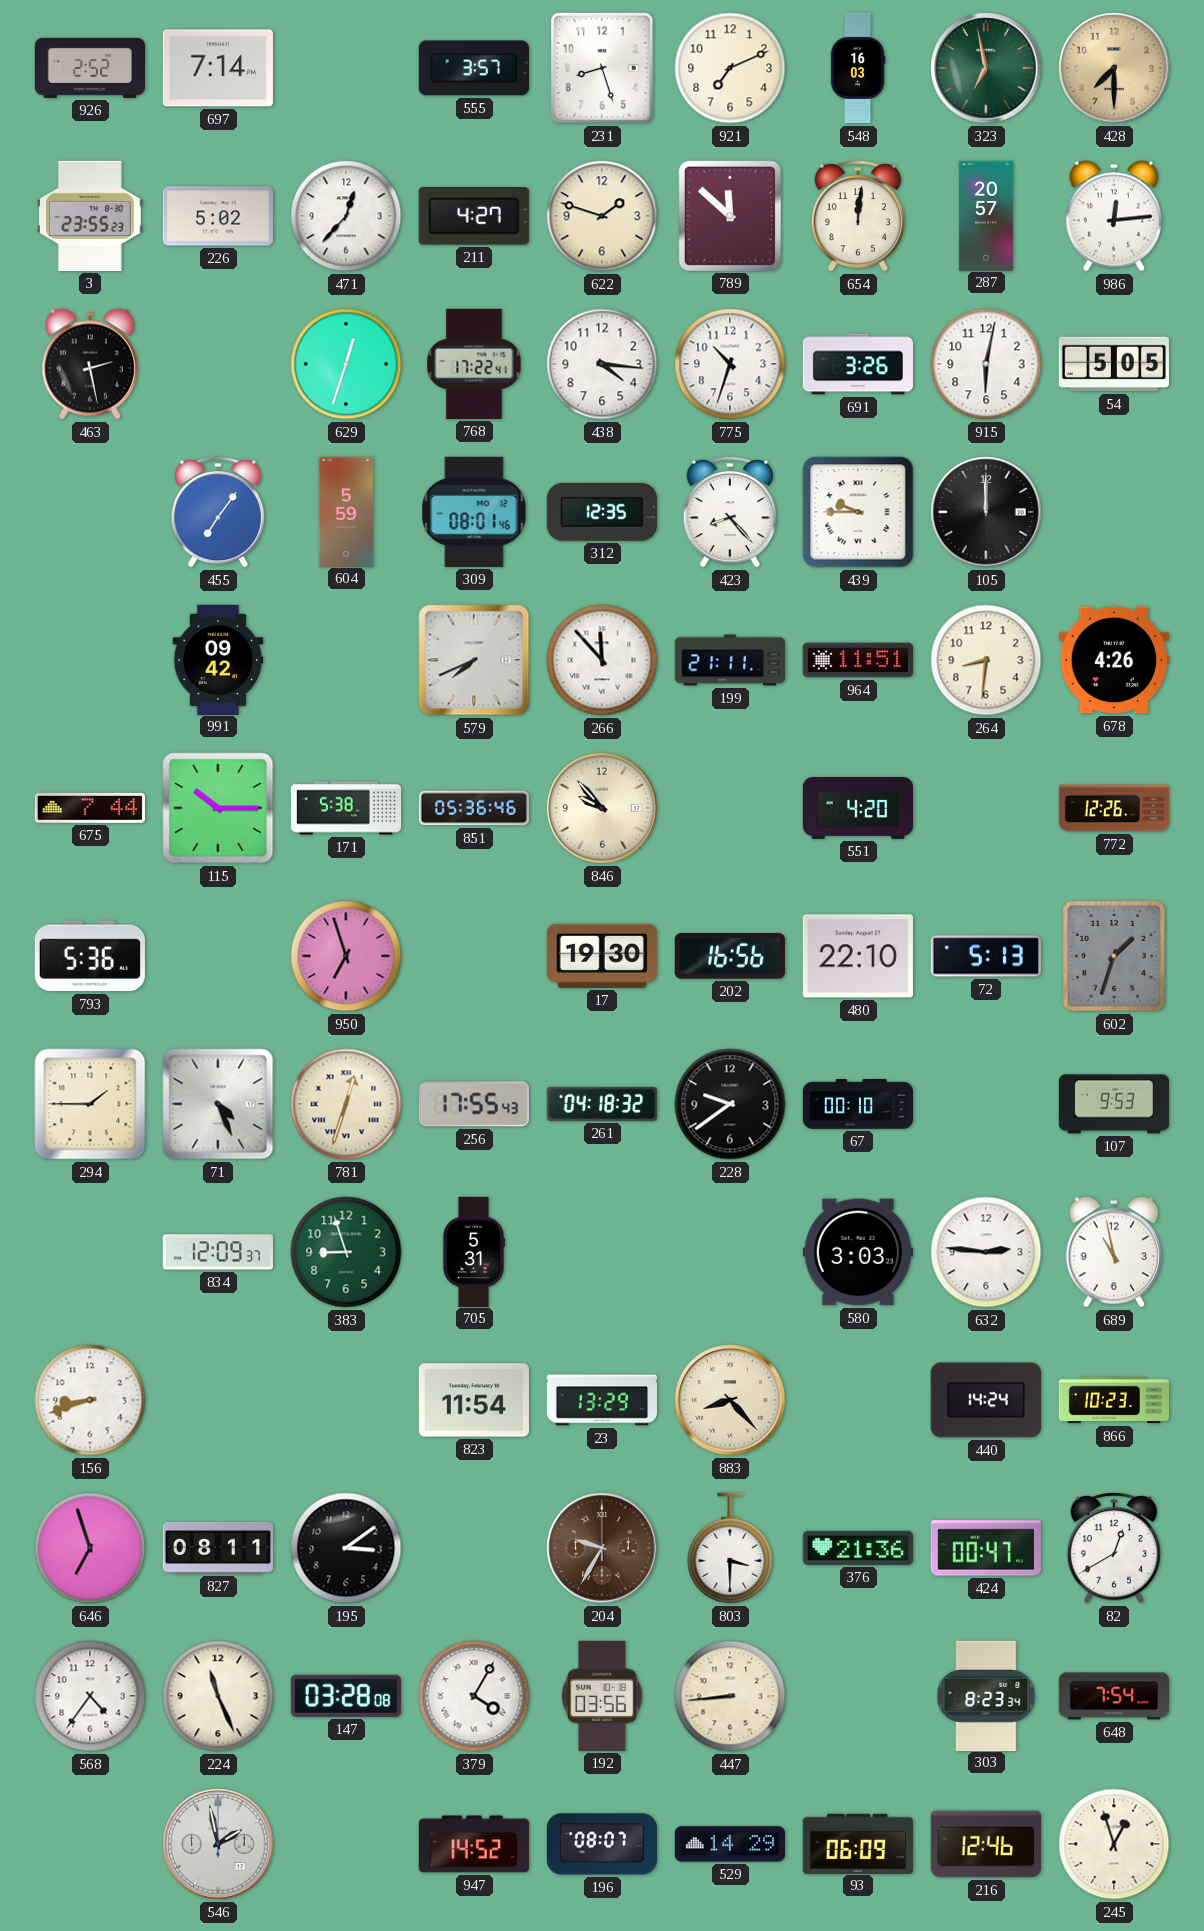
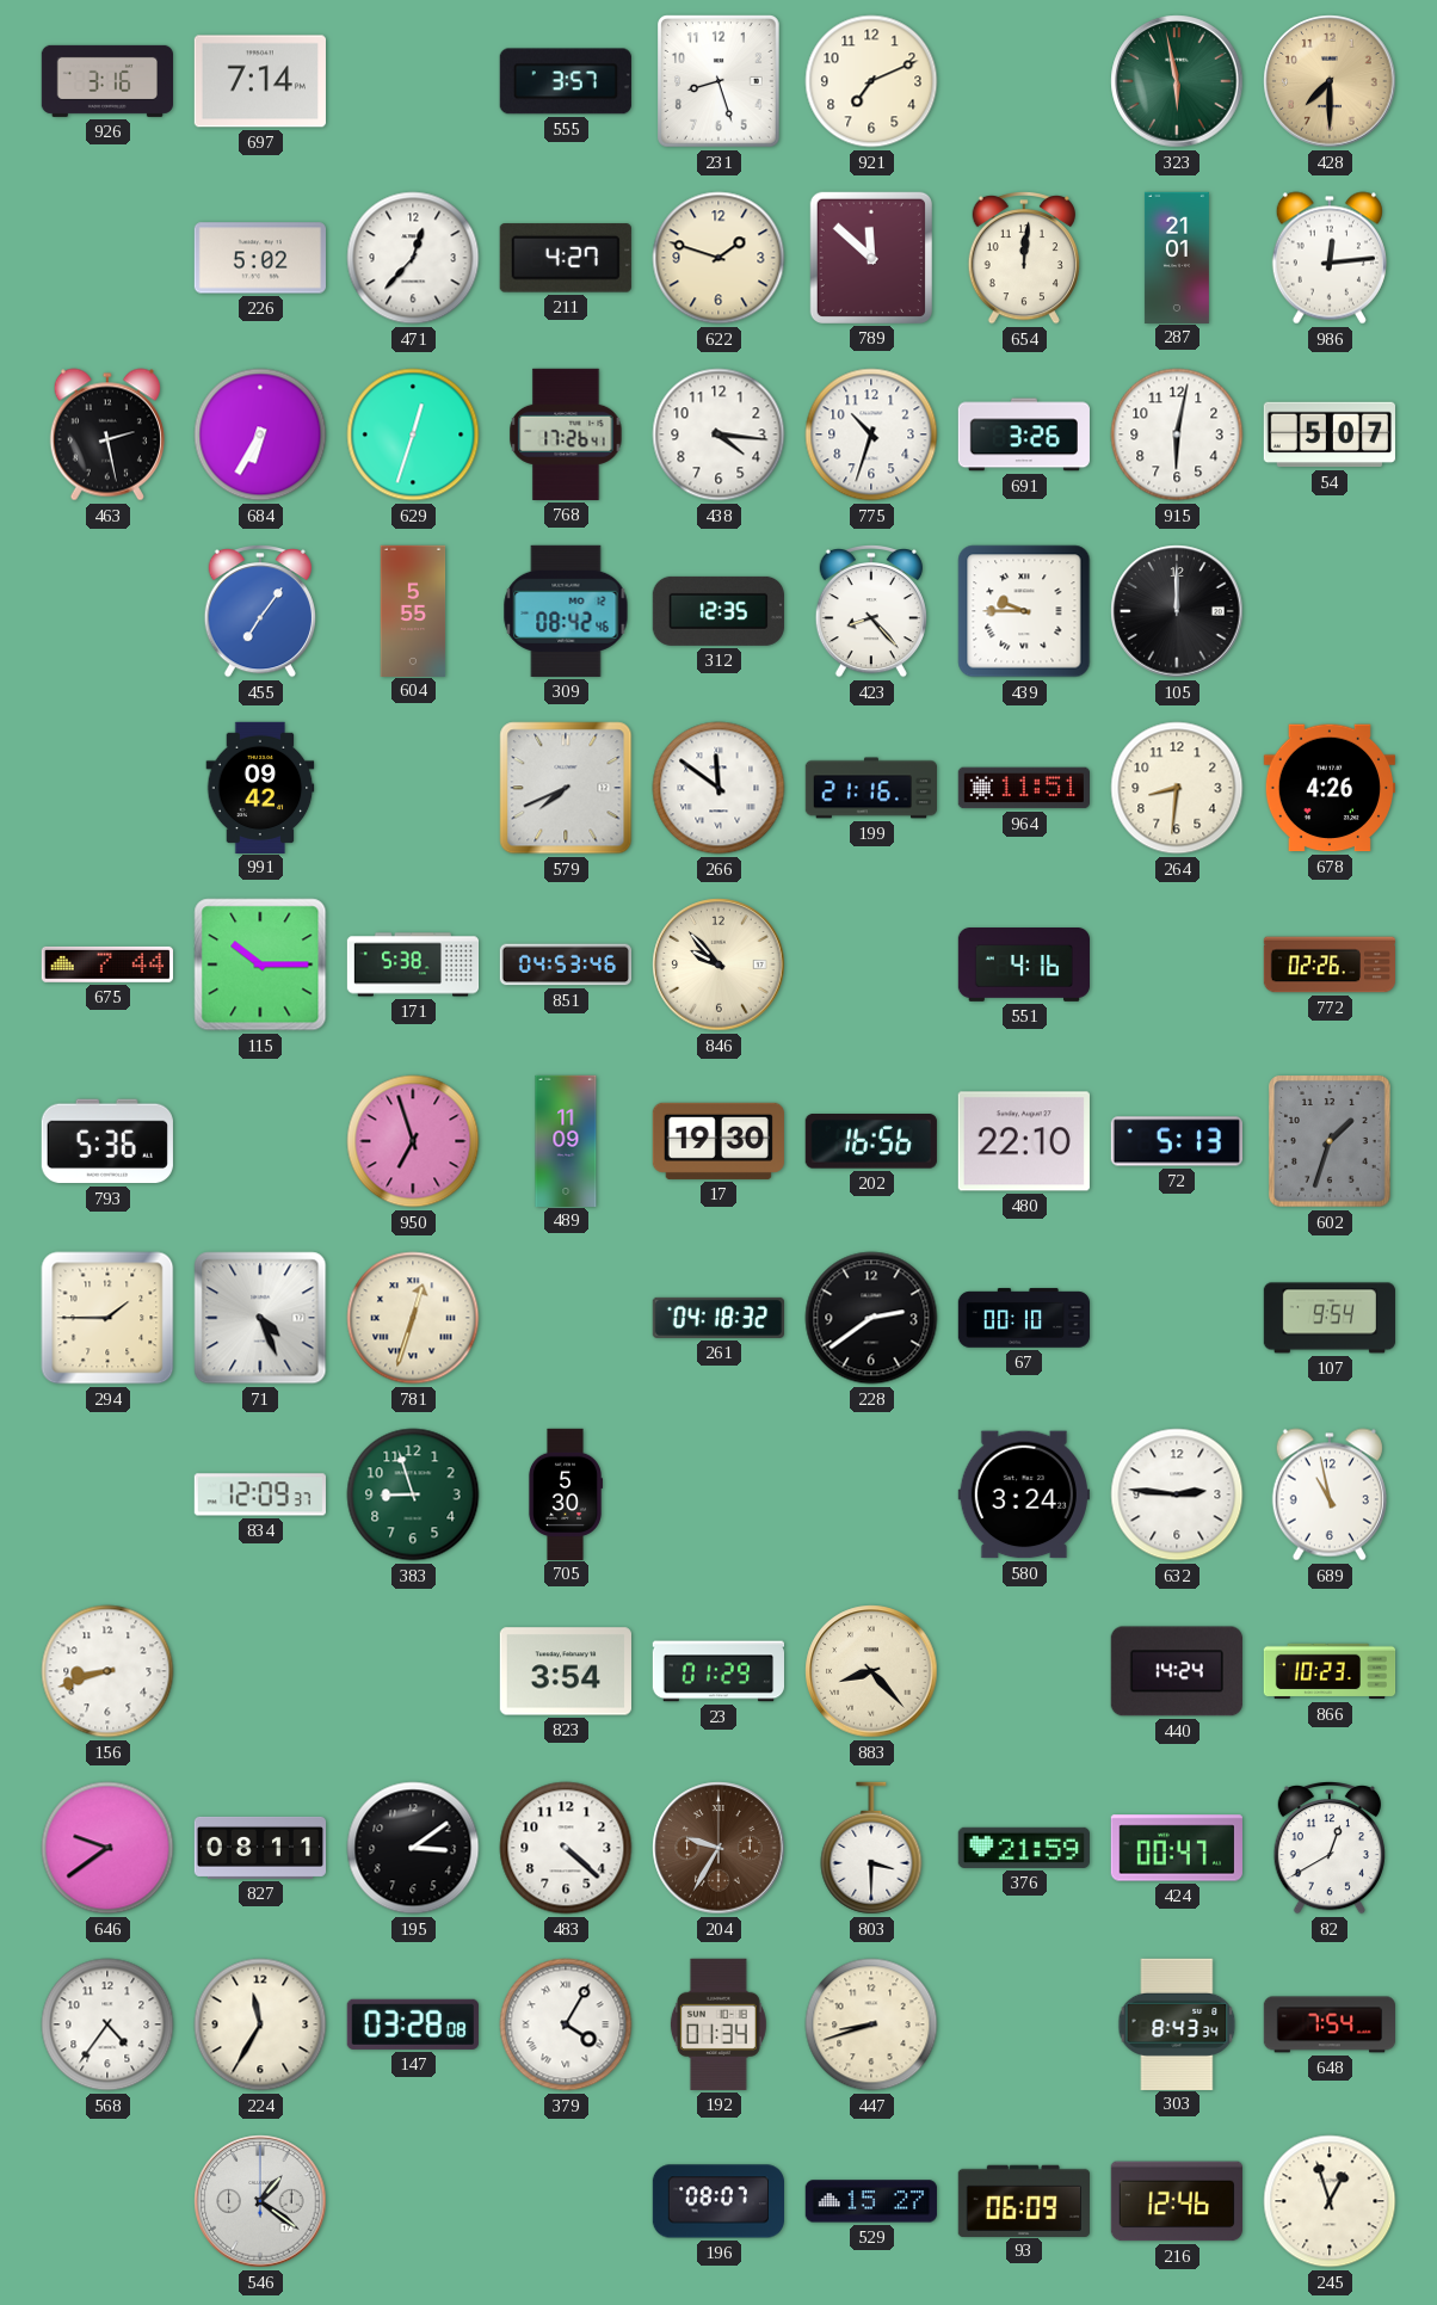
926: 2:52 -> 3:16
548: 16:03 -> none
323: 6:58 -> 5:58
3: 23:55 -> none
287: 20:57 -> 21:01
684: none -> 6:35
768: 17:22 -> 17:26
54: 5:05 -> 5:07
604: 5:59 -> 5:55
309: 08:01 -> 08:42
266: 11:53 -> 11:51
199: 21:11 -> 21:16
851: 05:36 -> 04:53
551: 4:20 -> 4:16
772: 12:26 -> 02:26
489: none -> 11:09
256: 17:55 -> none
228: 9:39 -> 2:39
107: 9:53 -> 9:54
705: 5:31 -> 5:30
580: 3:03 -> 3:24
823: 11:54 -> 3:54
23: 13:29 -> 01:29
646: 6:57 -> 9:39
483: none -> 4:22
376: 21:36 -> 21:59
224: 11:26 -> 11:35
192: 03:56 -> 01:34
447: 8:44 -> 8:42
303: 8:23 -> 8:43
546: 1:58 -> 1:21
947: 14:52 -> none
529: 14:29 -> 15:27
